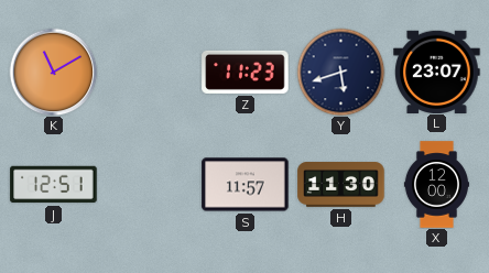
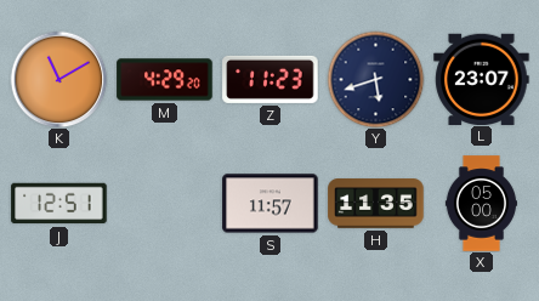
M: none -> 4:29
H: 11:30 -> 11:35
X: 12:00 -> 05:00
